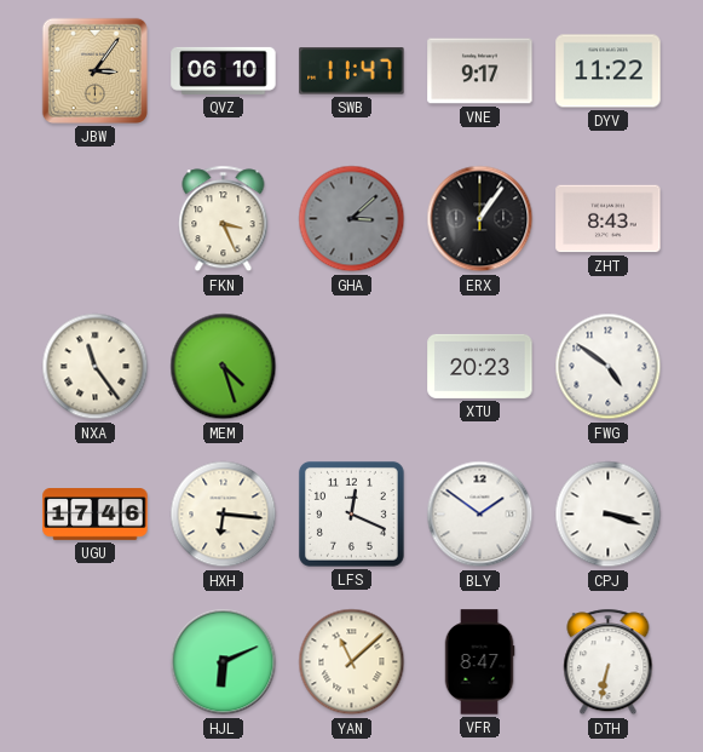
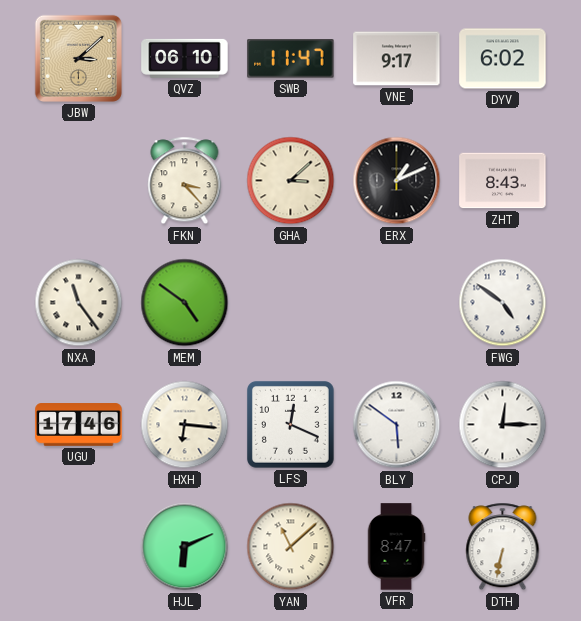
JBW: 3:06 -> 3:08
DYV: 11:22 -> 6:02
FKN: 3:26 -> 3:23
GHA dial: grey -> cream
ERX: 1:06 -> 1:11
MEM: 4:27 -> 4:51
XTU: 20:23 -> none
BLY: 1:51 -> 5:51
CPJ: 3:18 -> 12:15
